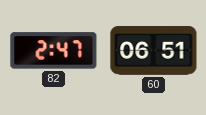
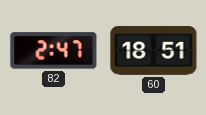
60: 06:51 -> 18:51
